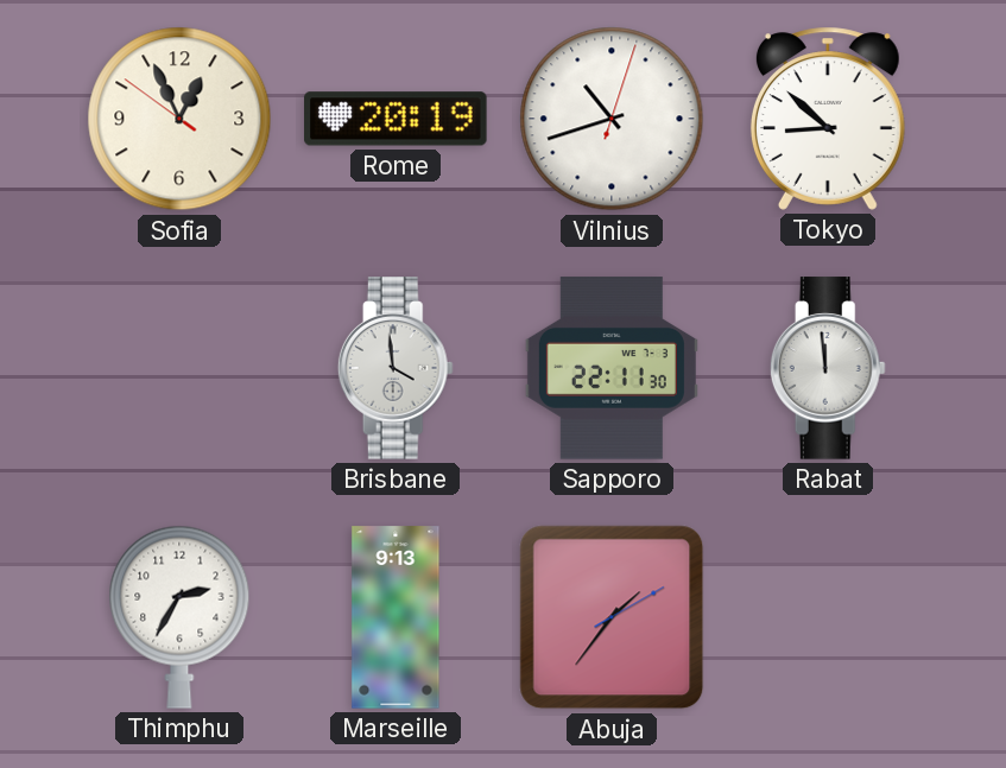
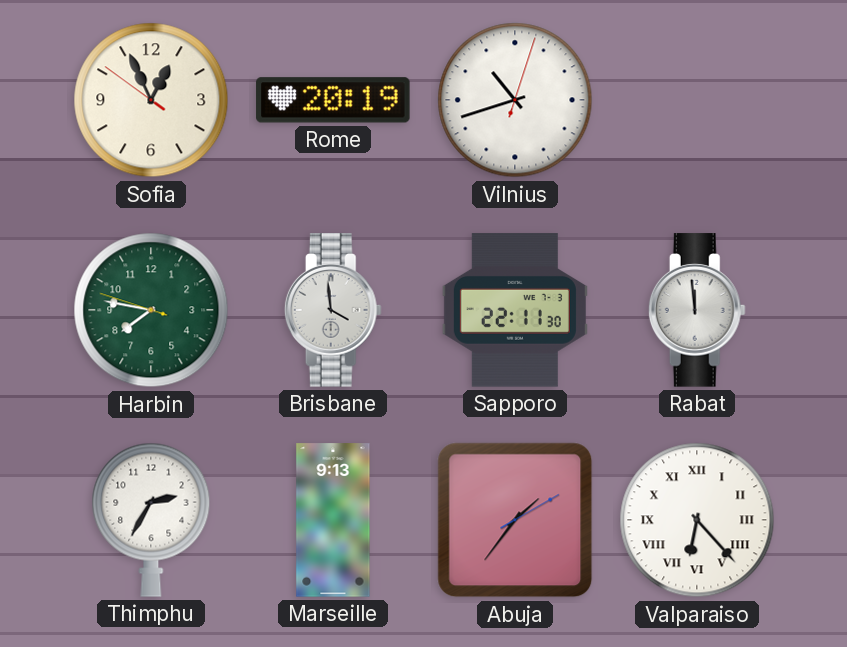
Tokyo: 8:52 -> none
Harbin: none -> 7:46
Valparaiso: none -> 6:23
